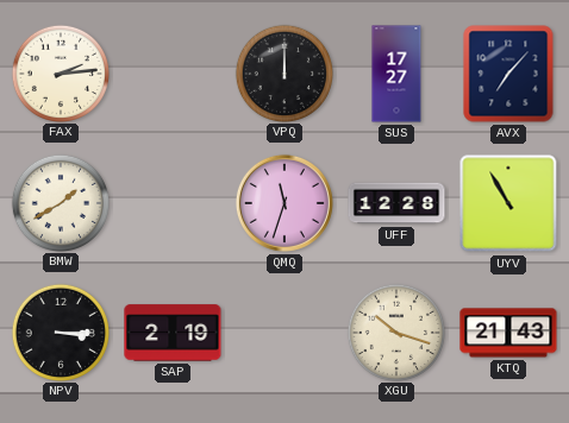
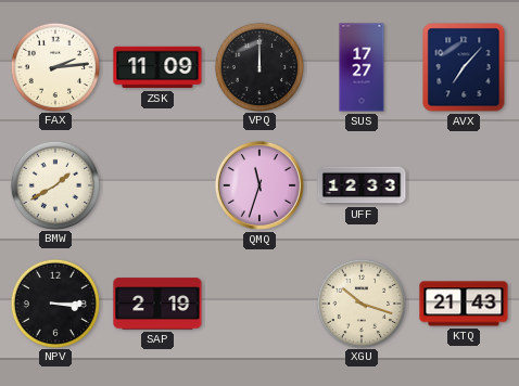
ZSK: none -> 11:09
UFF: 12:28 -> 12:33
UYV: 10:55 -> none
